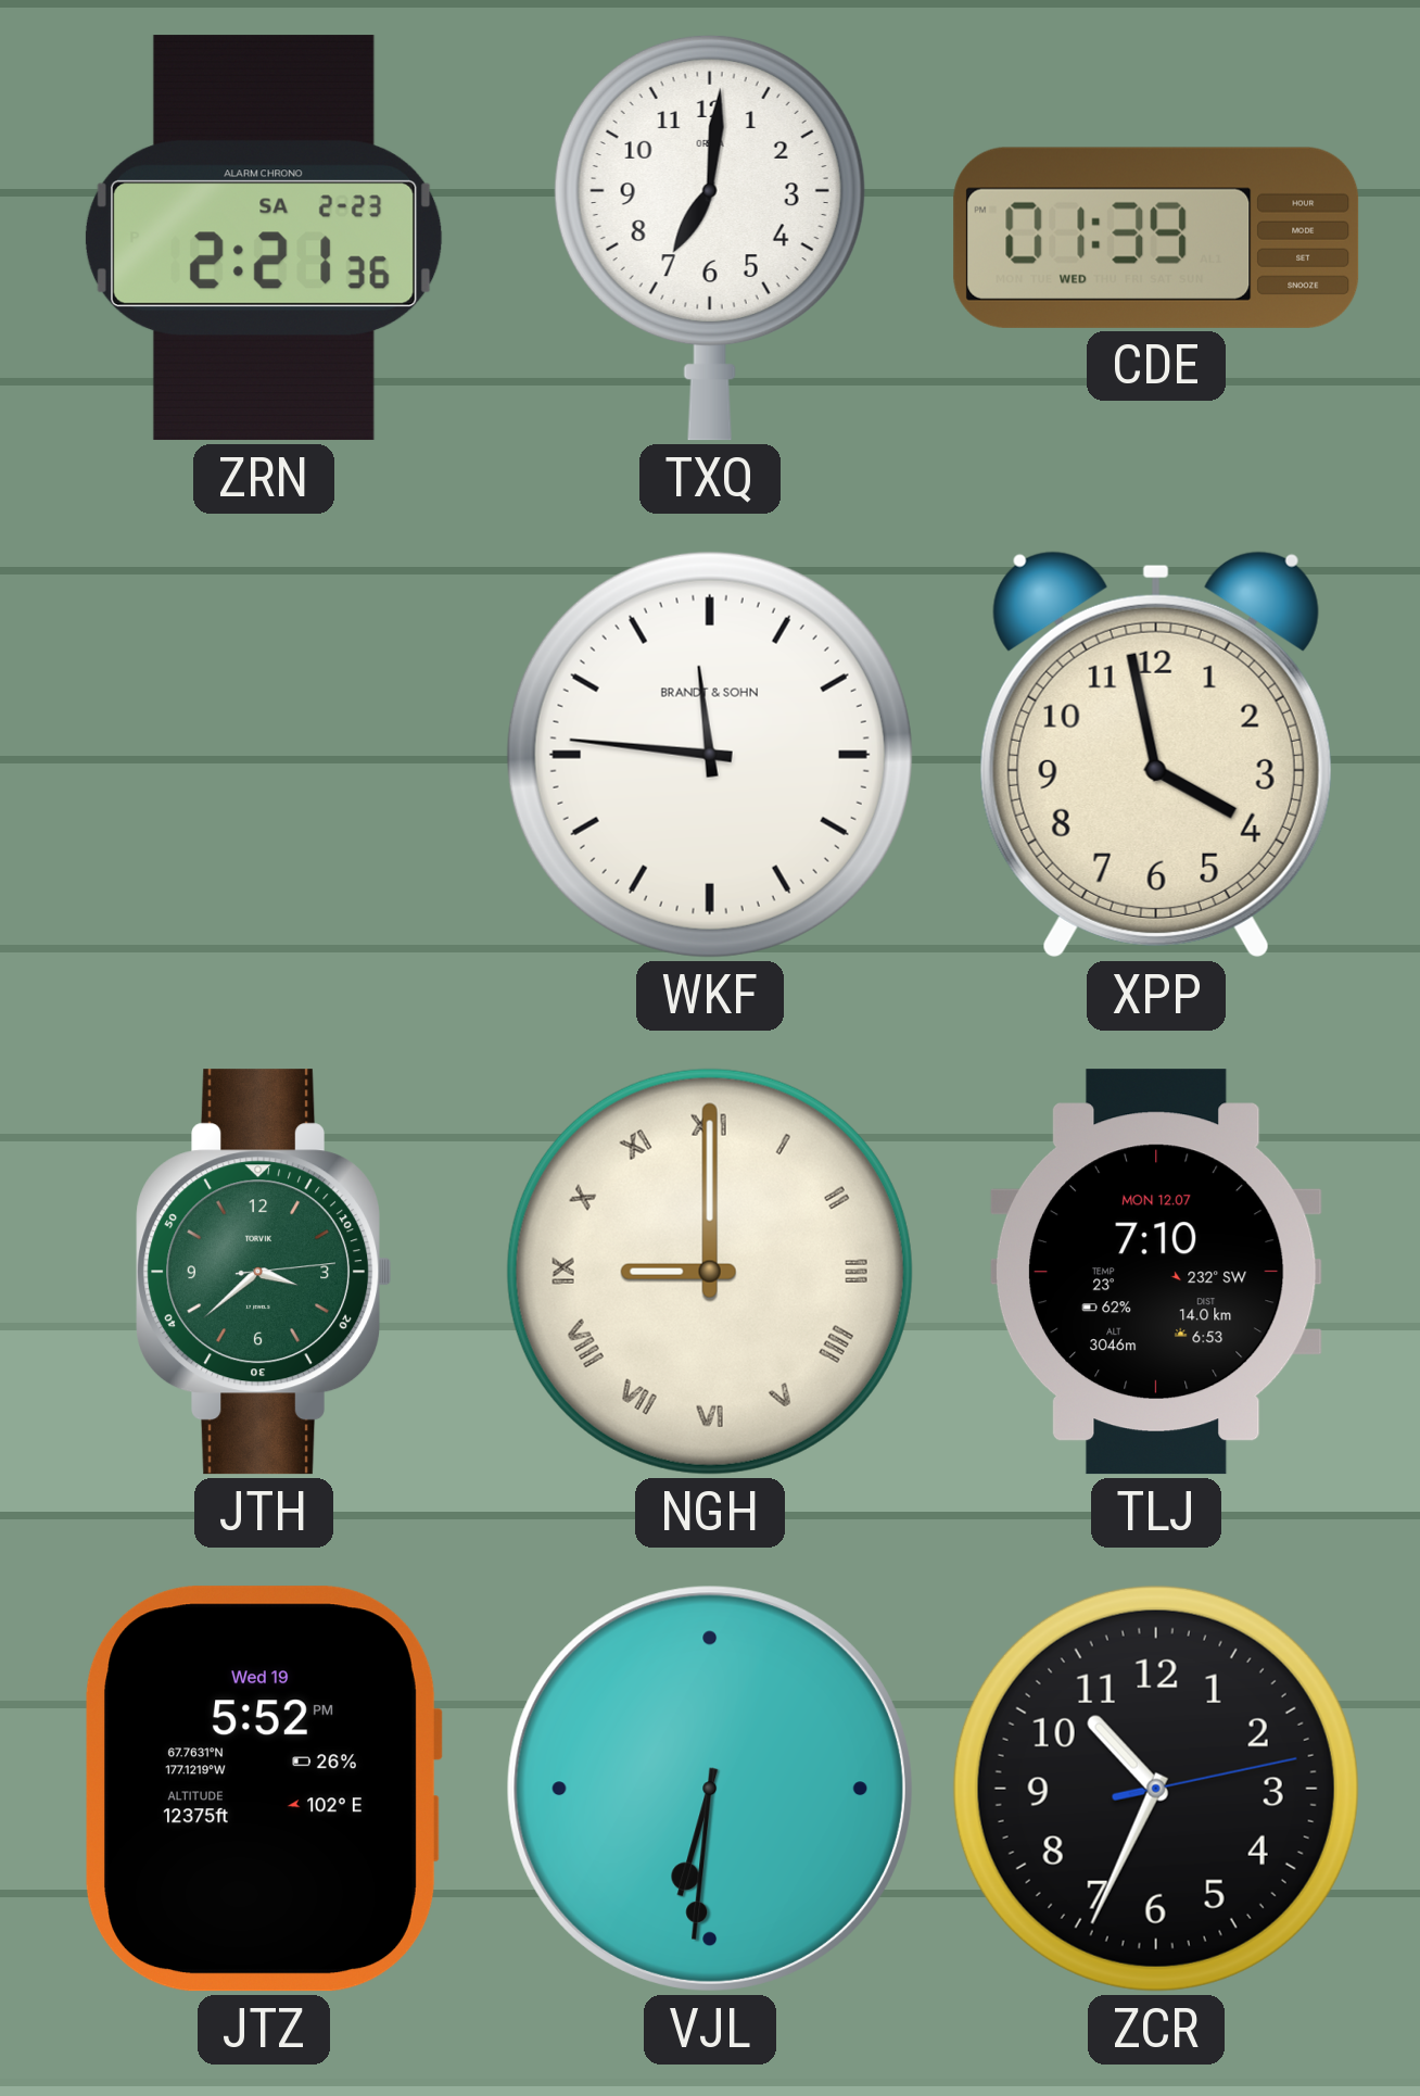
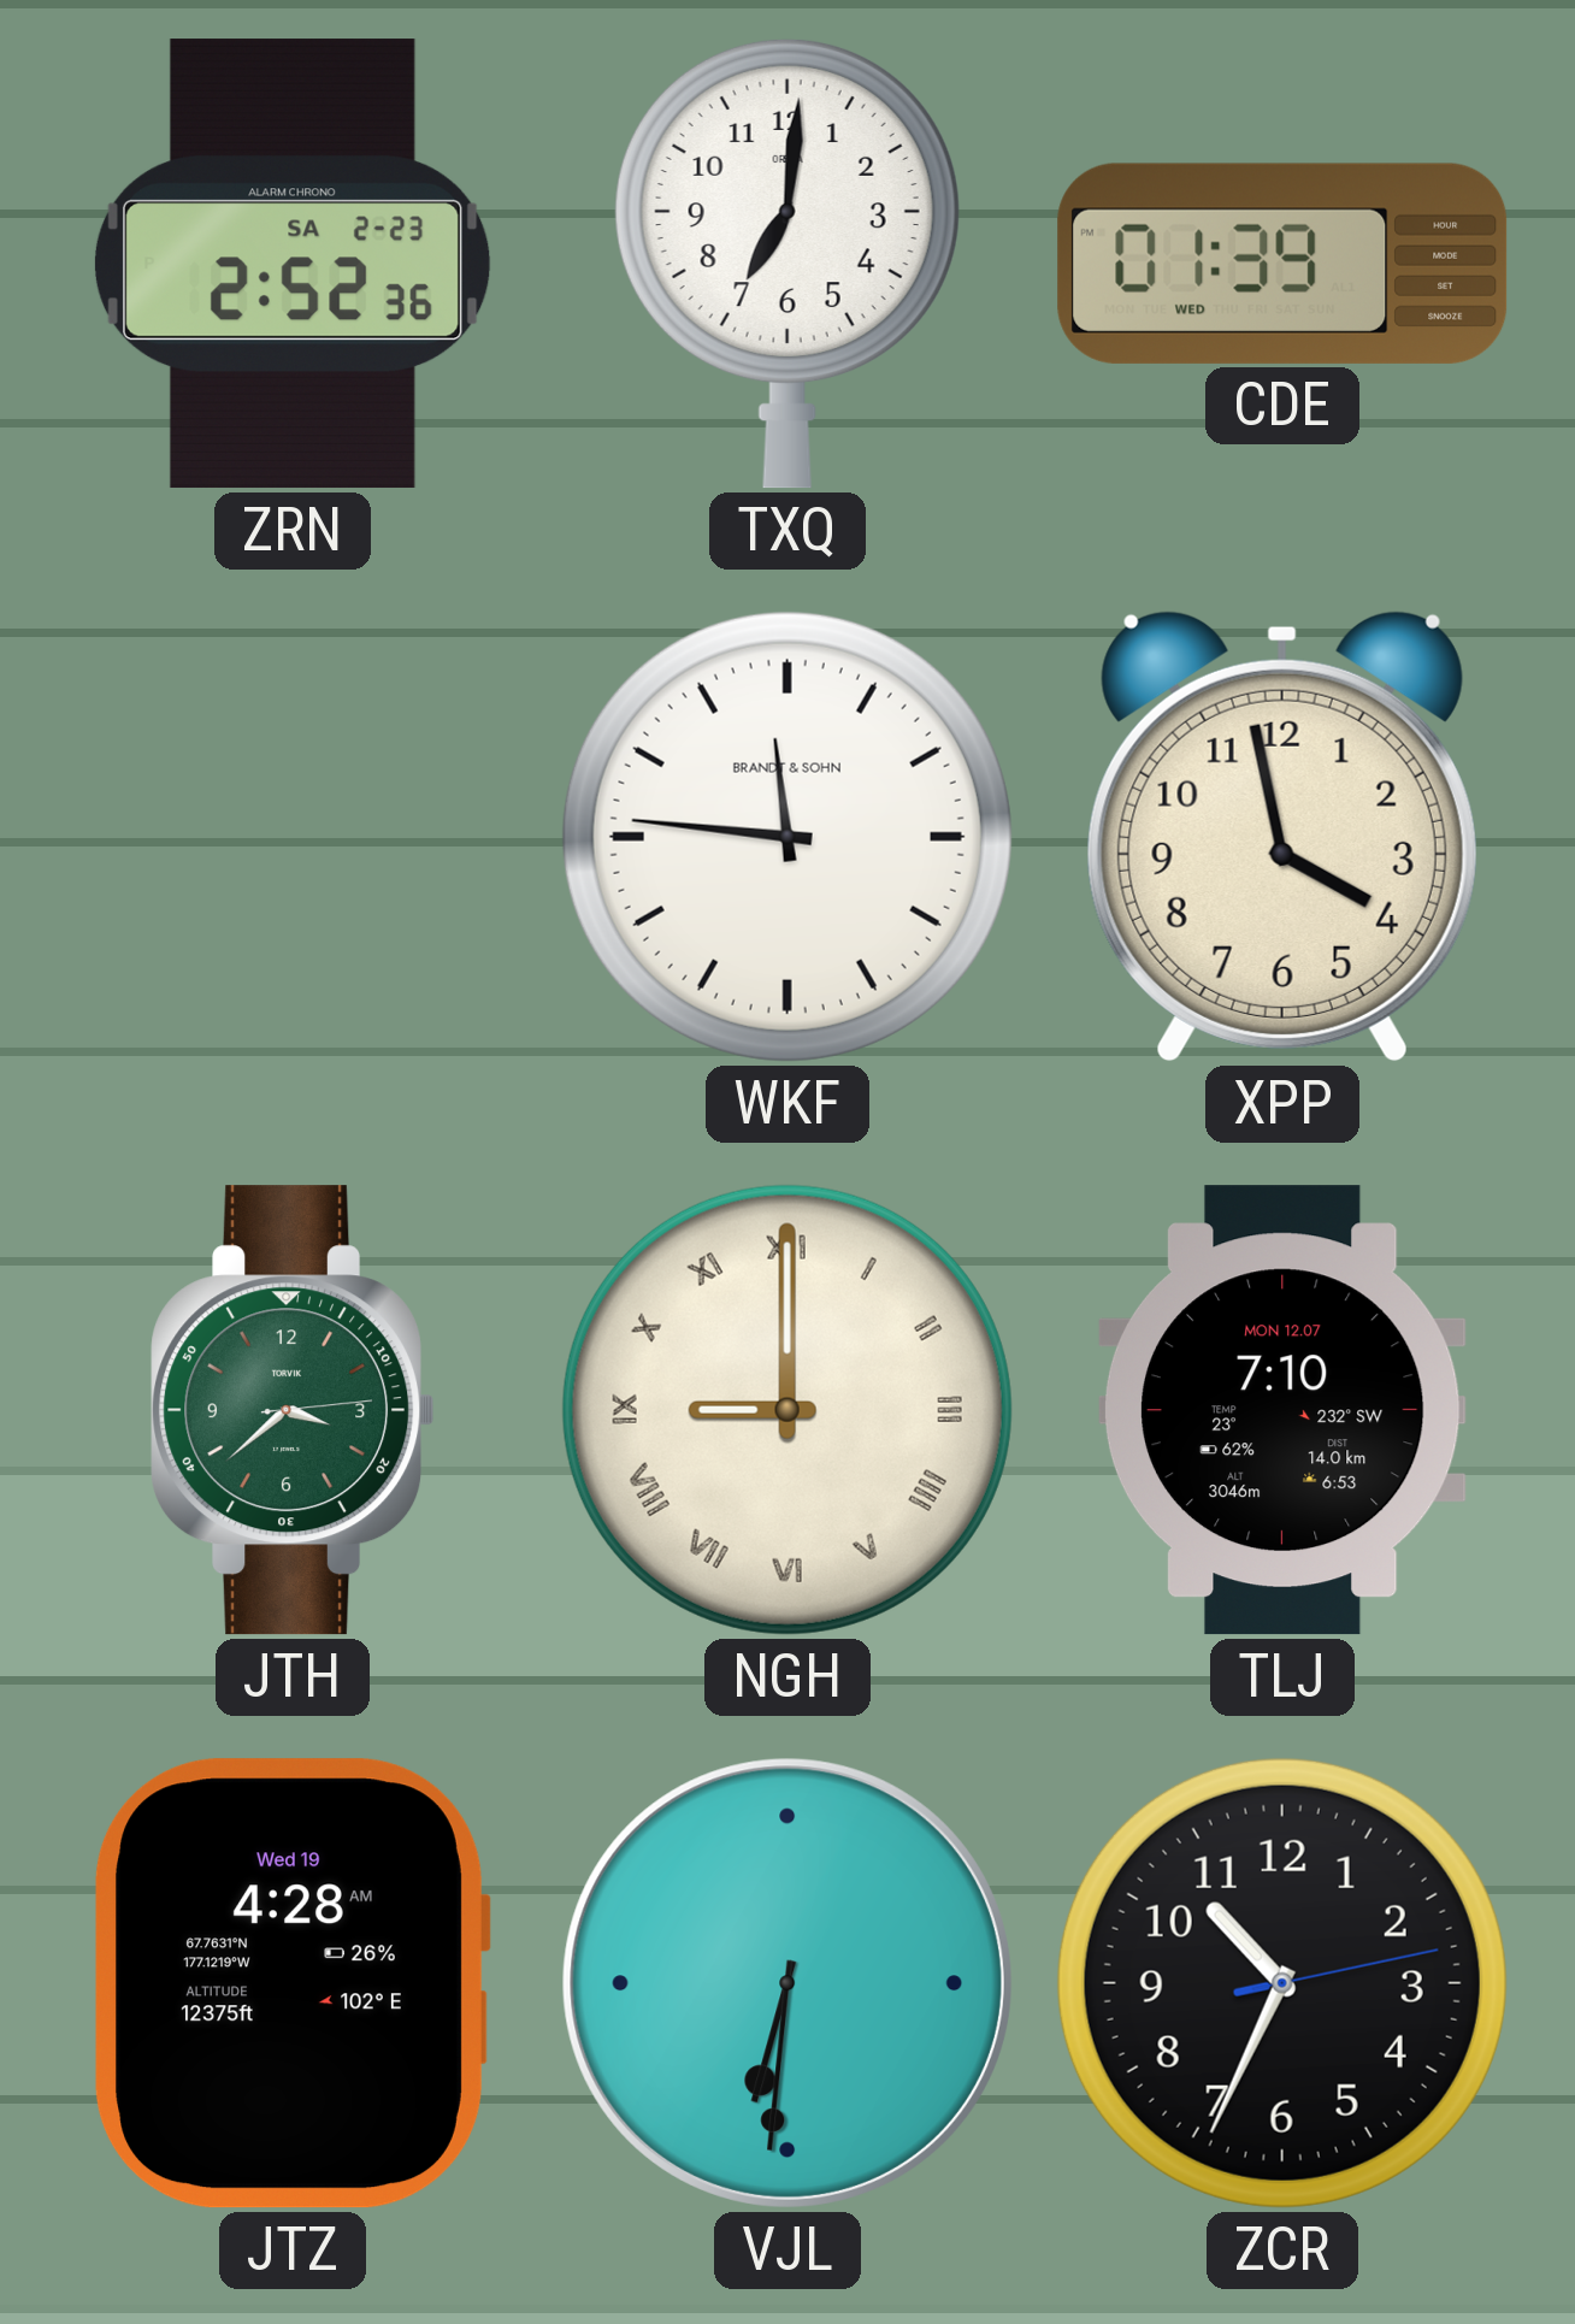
ZRN: 2:21 -> 2:52
JTZ: 5:52 -> 4:28
